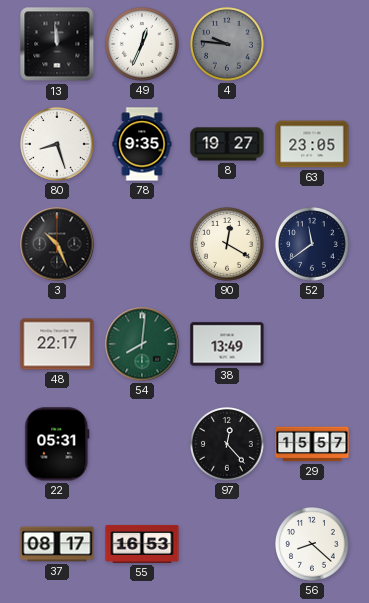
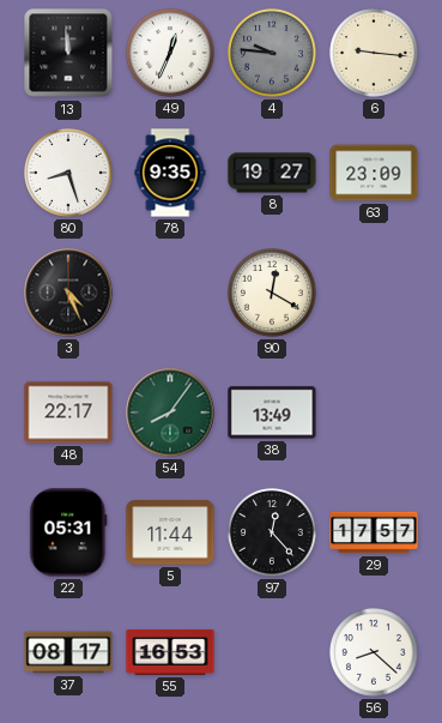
6: none -> 9:16
63: 23:05 -> 23:09
3: 10:26 -> 4:26
52: 11:39 -> none
54: 8:01 -> 8:06
5: none -> 11:44
29: 15:57 -> 17:57
